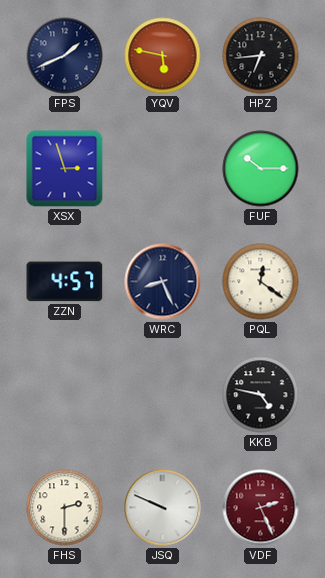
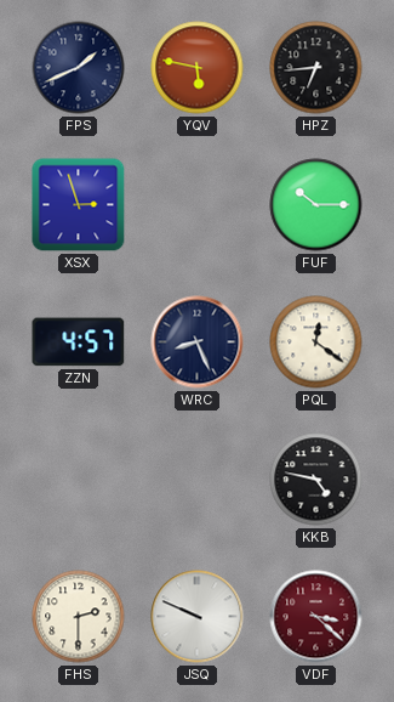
VDF: 2:26 -> 3:22
